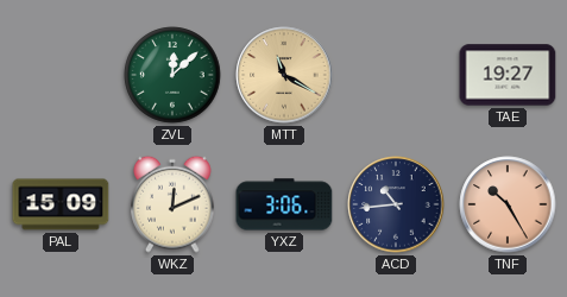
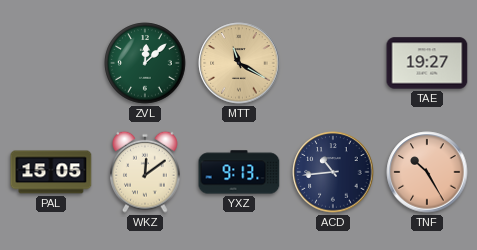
PAL: 15:09 -> 15:05
WKZ: 12:11 -> 12:09
YXZ: 3:06 -> 9:13
